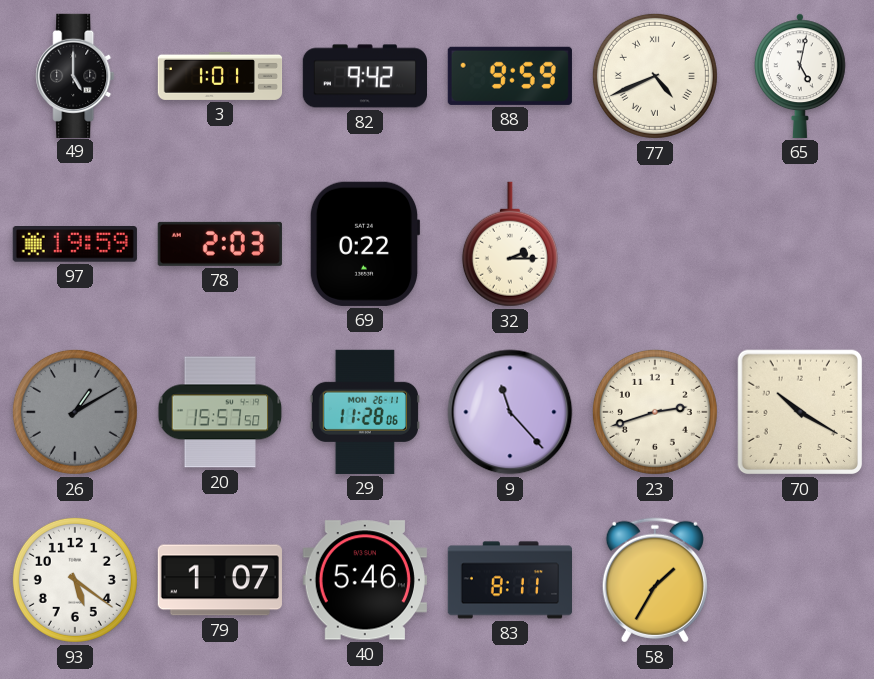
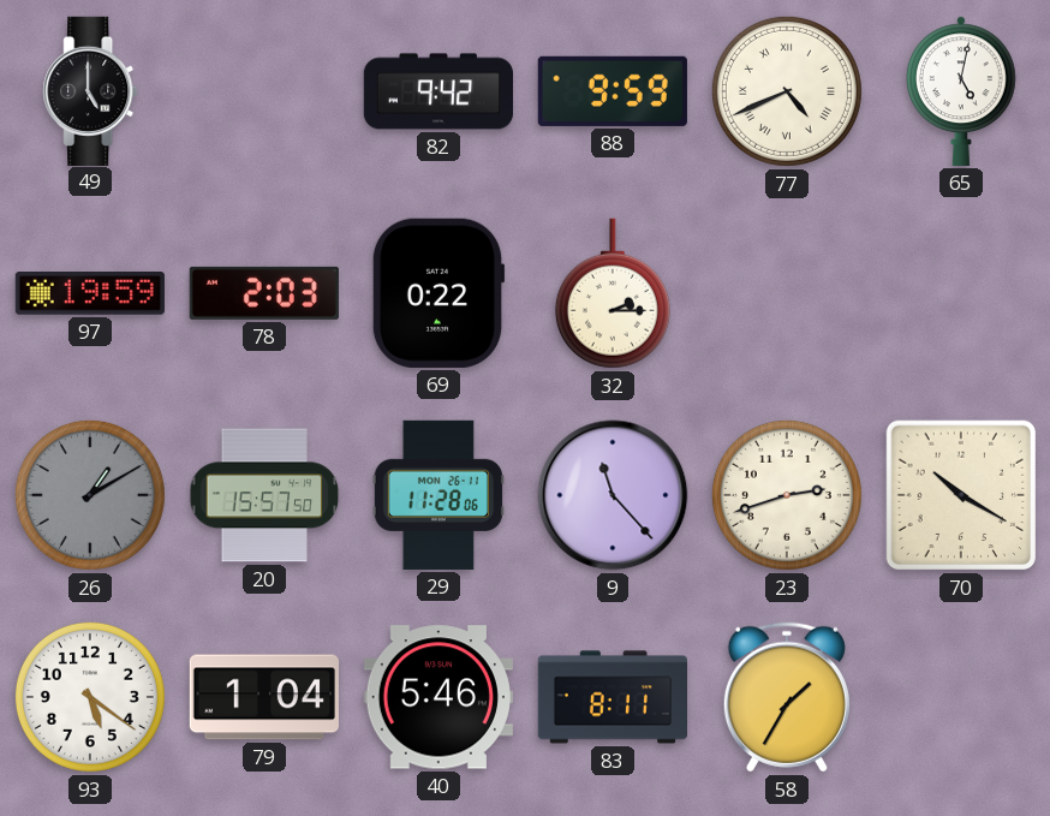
3: 1:01 -> none
79: 1:07 -> 1:04
